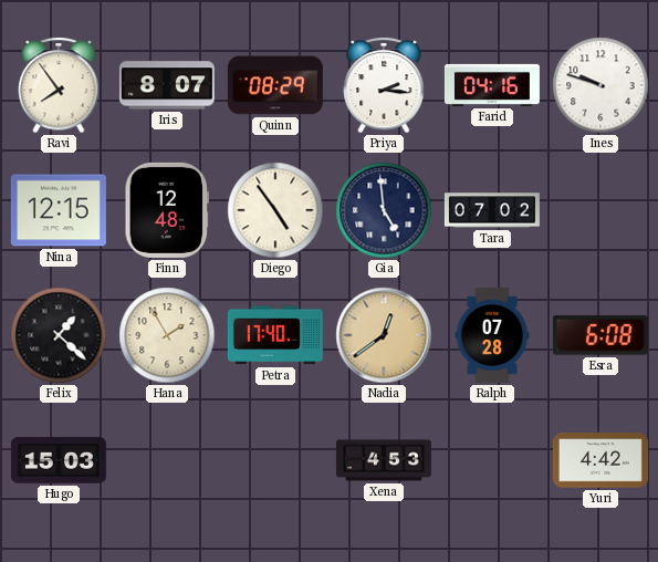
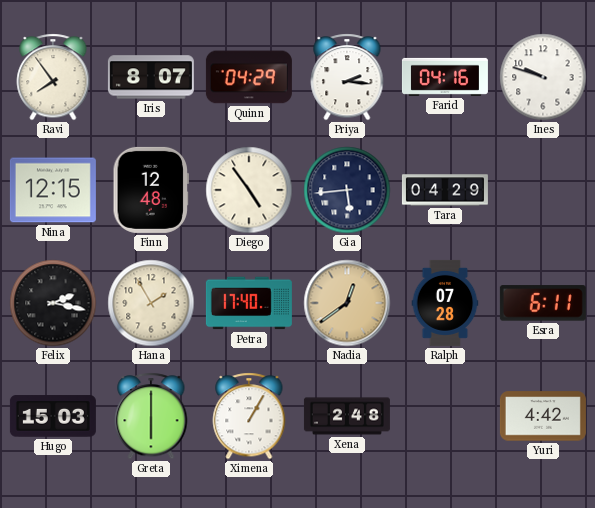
Quinn: 08:29 -> 04:29
Gia: 4:59 -> 5:44
Tara: 07:02 -> 04:29
Felix: 1:22 -> 2:17
Esra: 6:08 -> 6:11
Greta: none -> 6:00
Ximena: none -> 1:05
Xena: 4:53 -> 2:48
